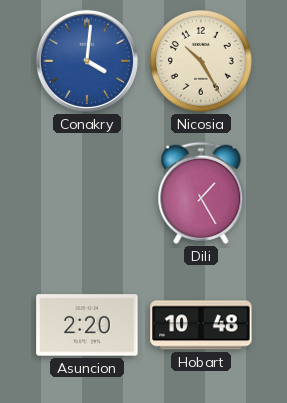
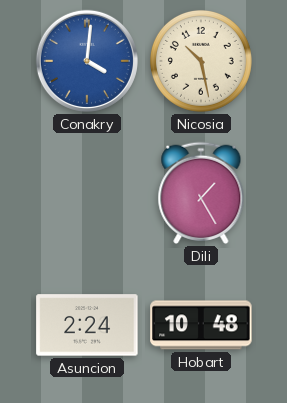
Nicosia: 10:25 -> 10:28
Asuncion: 2:20 -> 2:24
